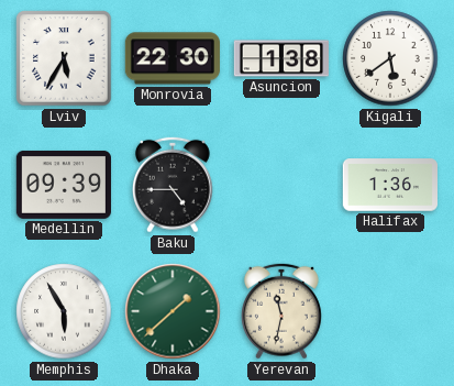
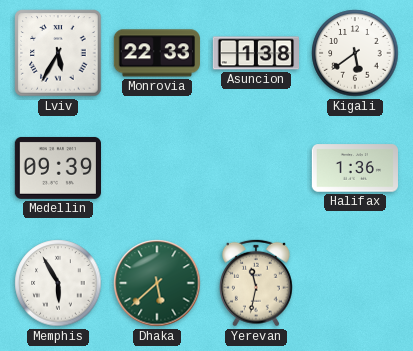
Monrovia: 22:30 -> 22:33
Baku: 4:45 -> none
Dhaka: 1:38 -> 5:38
